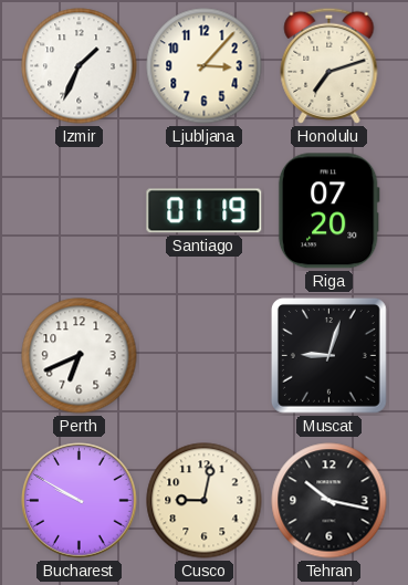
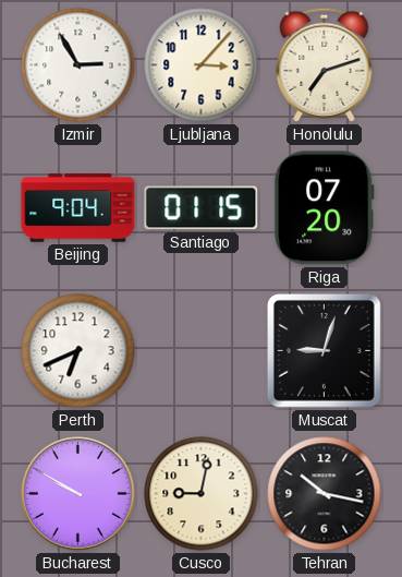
Izmir: 1:34 -> 2:55
Beijing: none -> 9:04
Santiago: 01:19 -> 01:15
